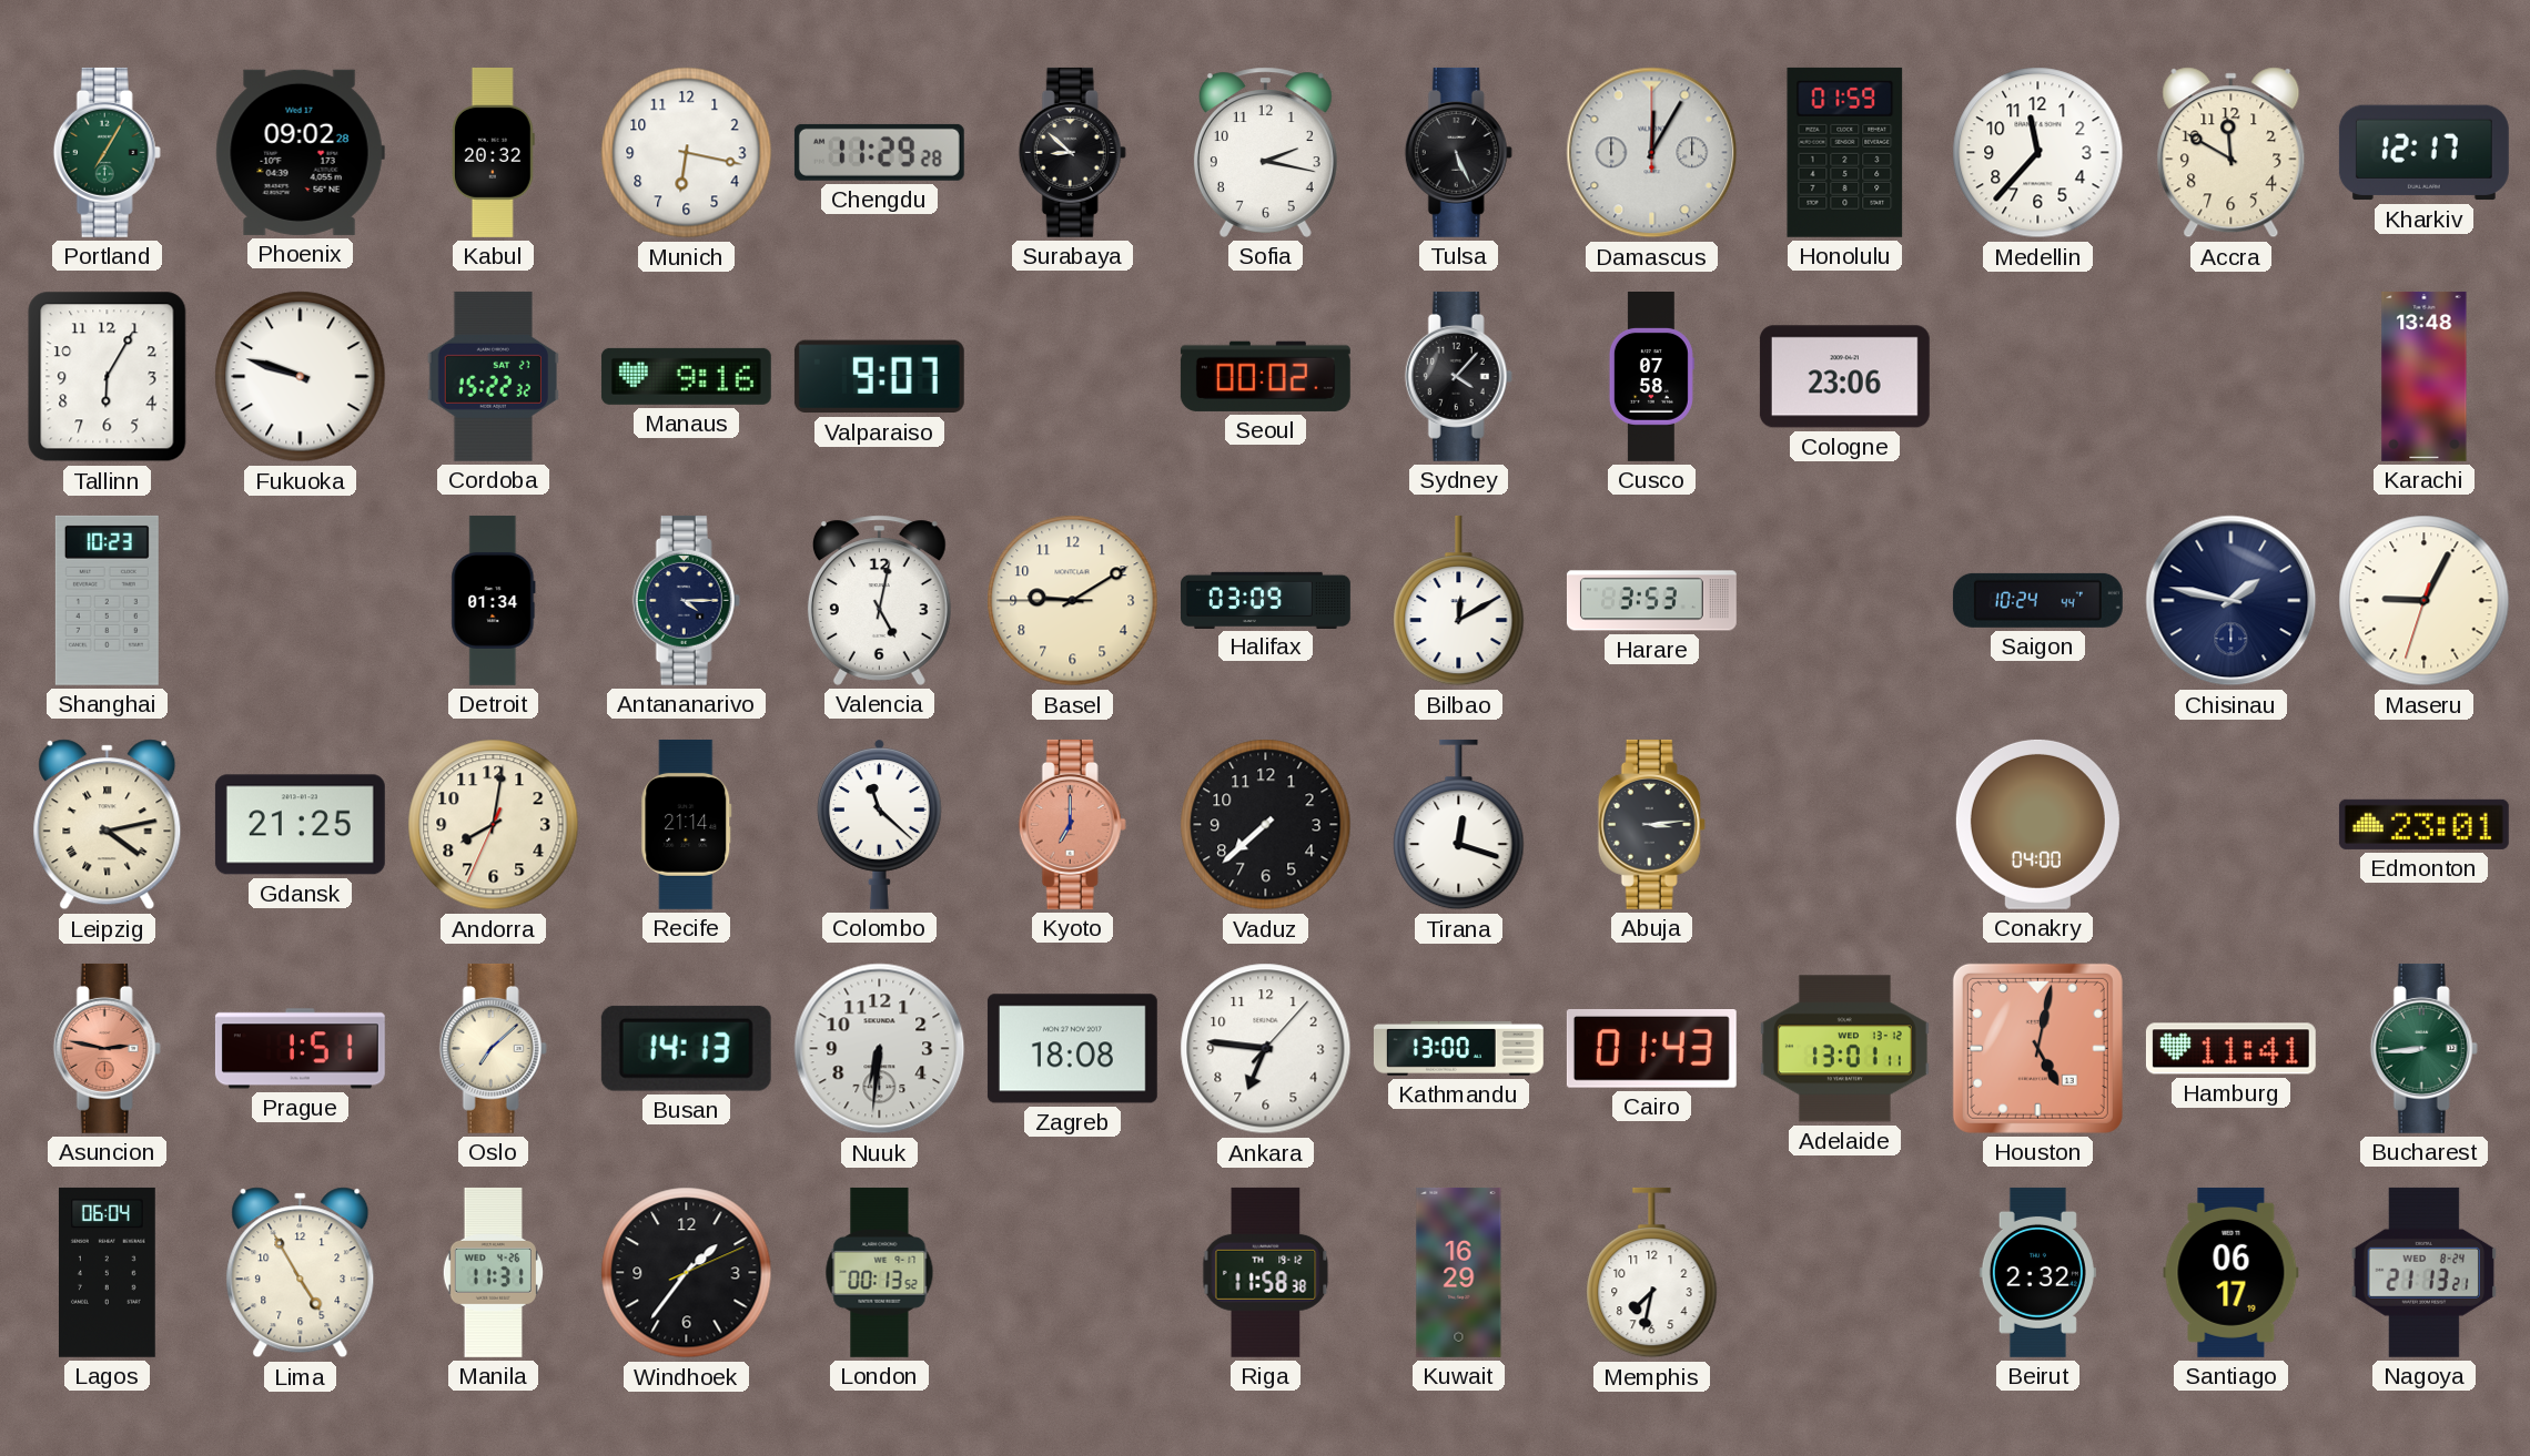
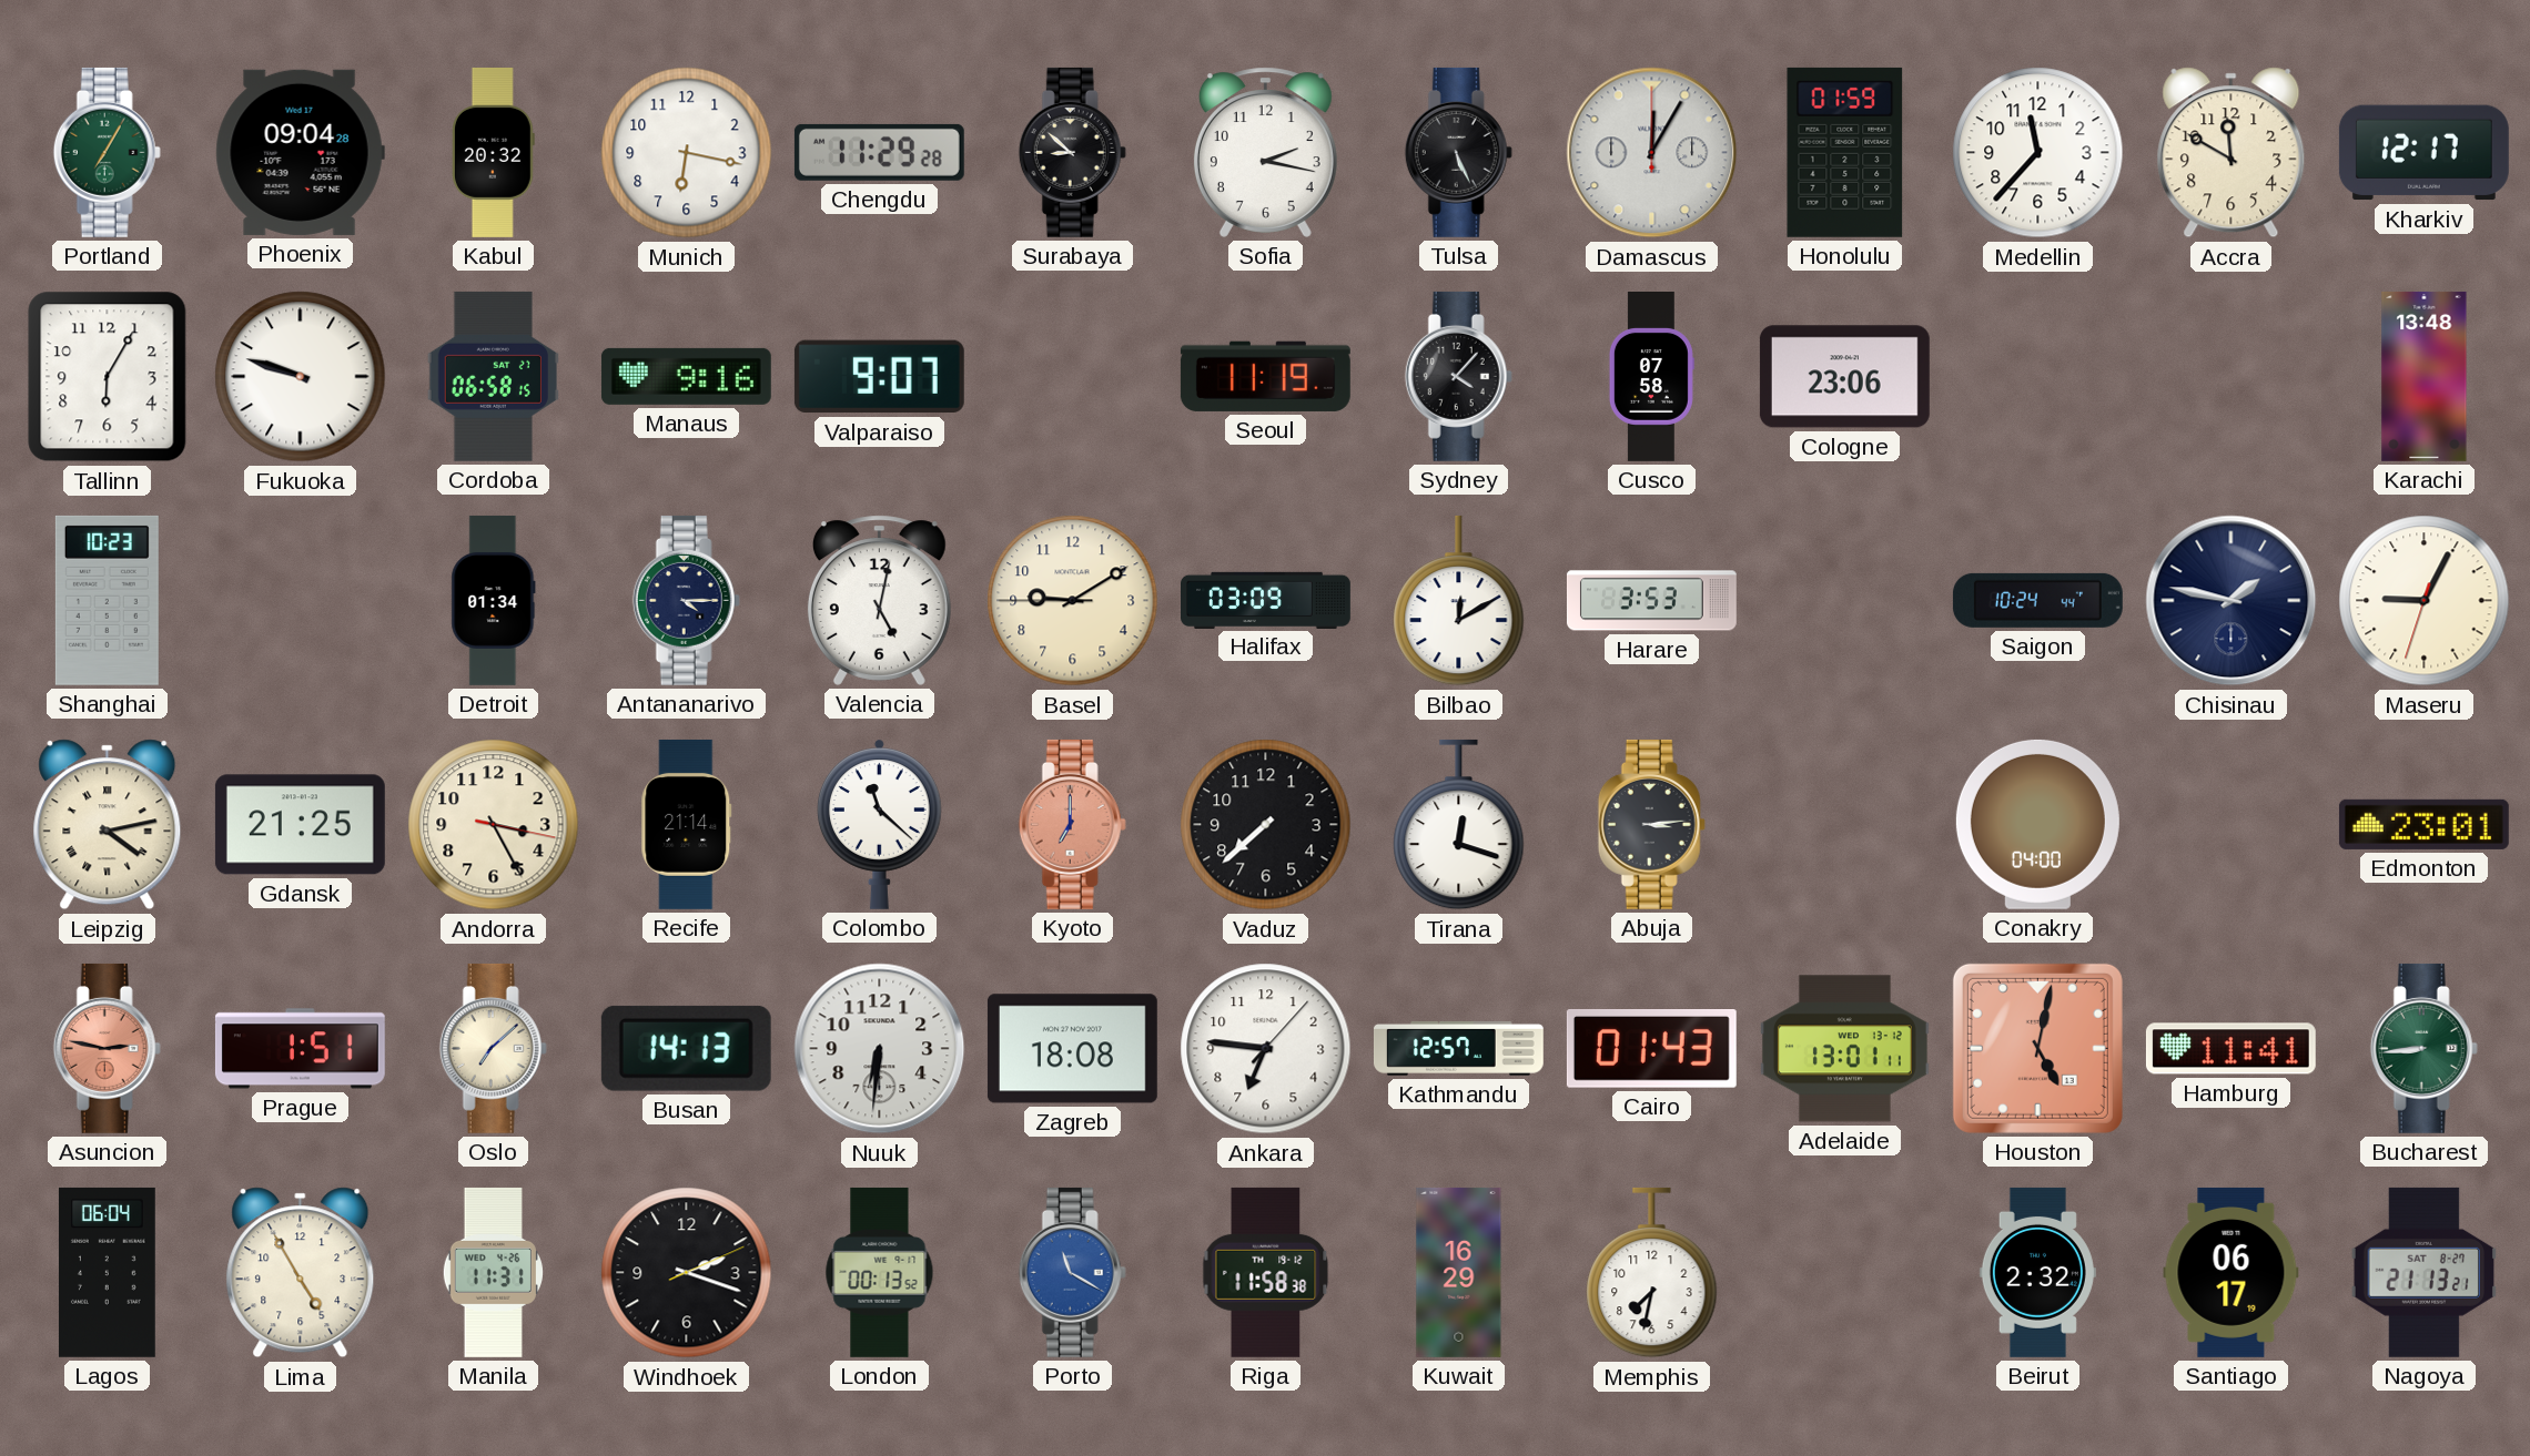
Phoenix: 09:02 -> 09:04
Cordoba: 15:22 -> 06:58
Seoul: 00:02 -> 11:19
Andorra: 8:01 -> 3:25
Kathmandu: 13:00 -> 12:57
Windhoek: 1:36 -> 2:18
Porto: none -> 11:20
Nagoya date: WED 8-24 -> SAT 8-27
